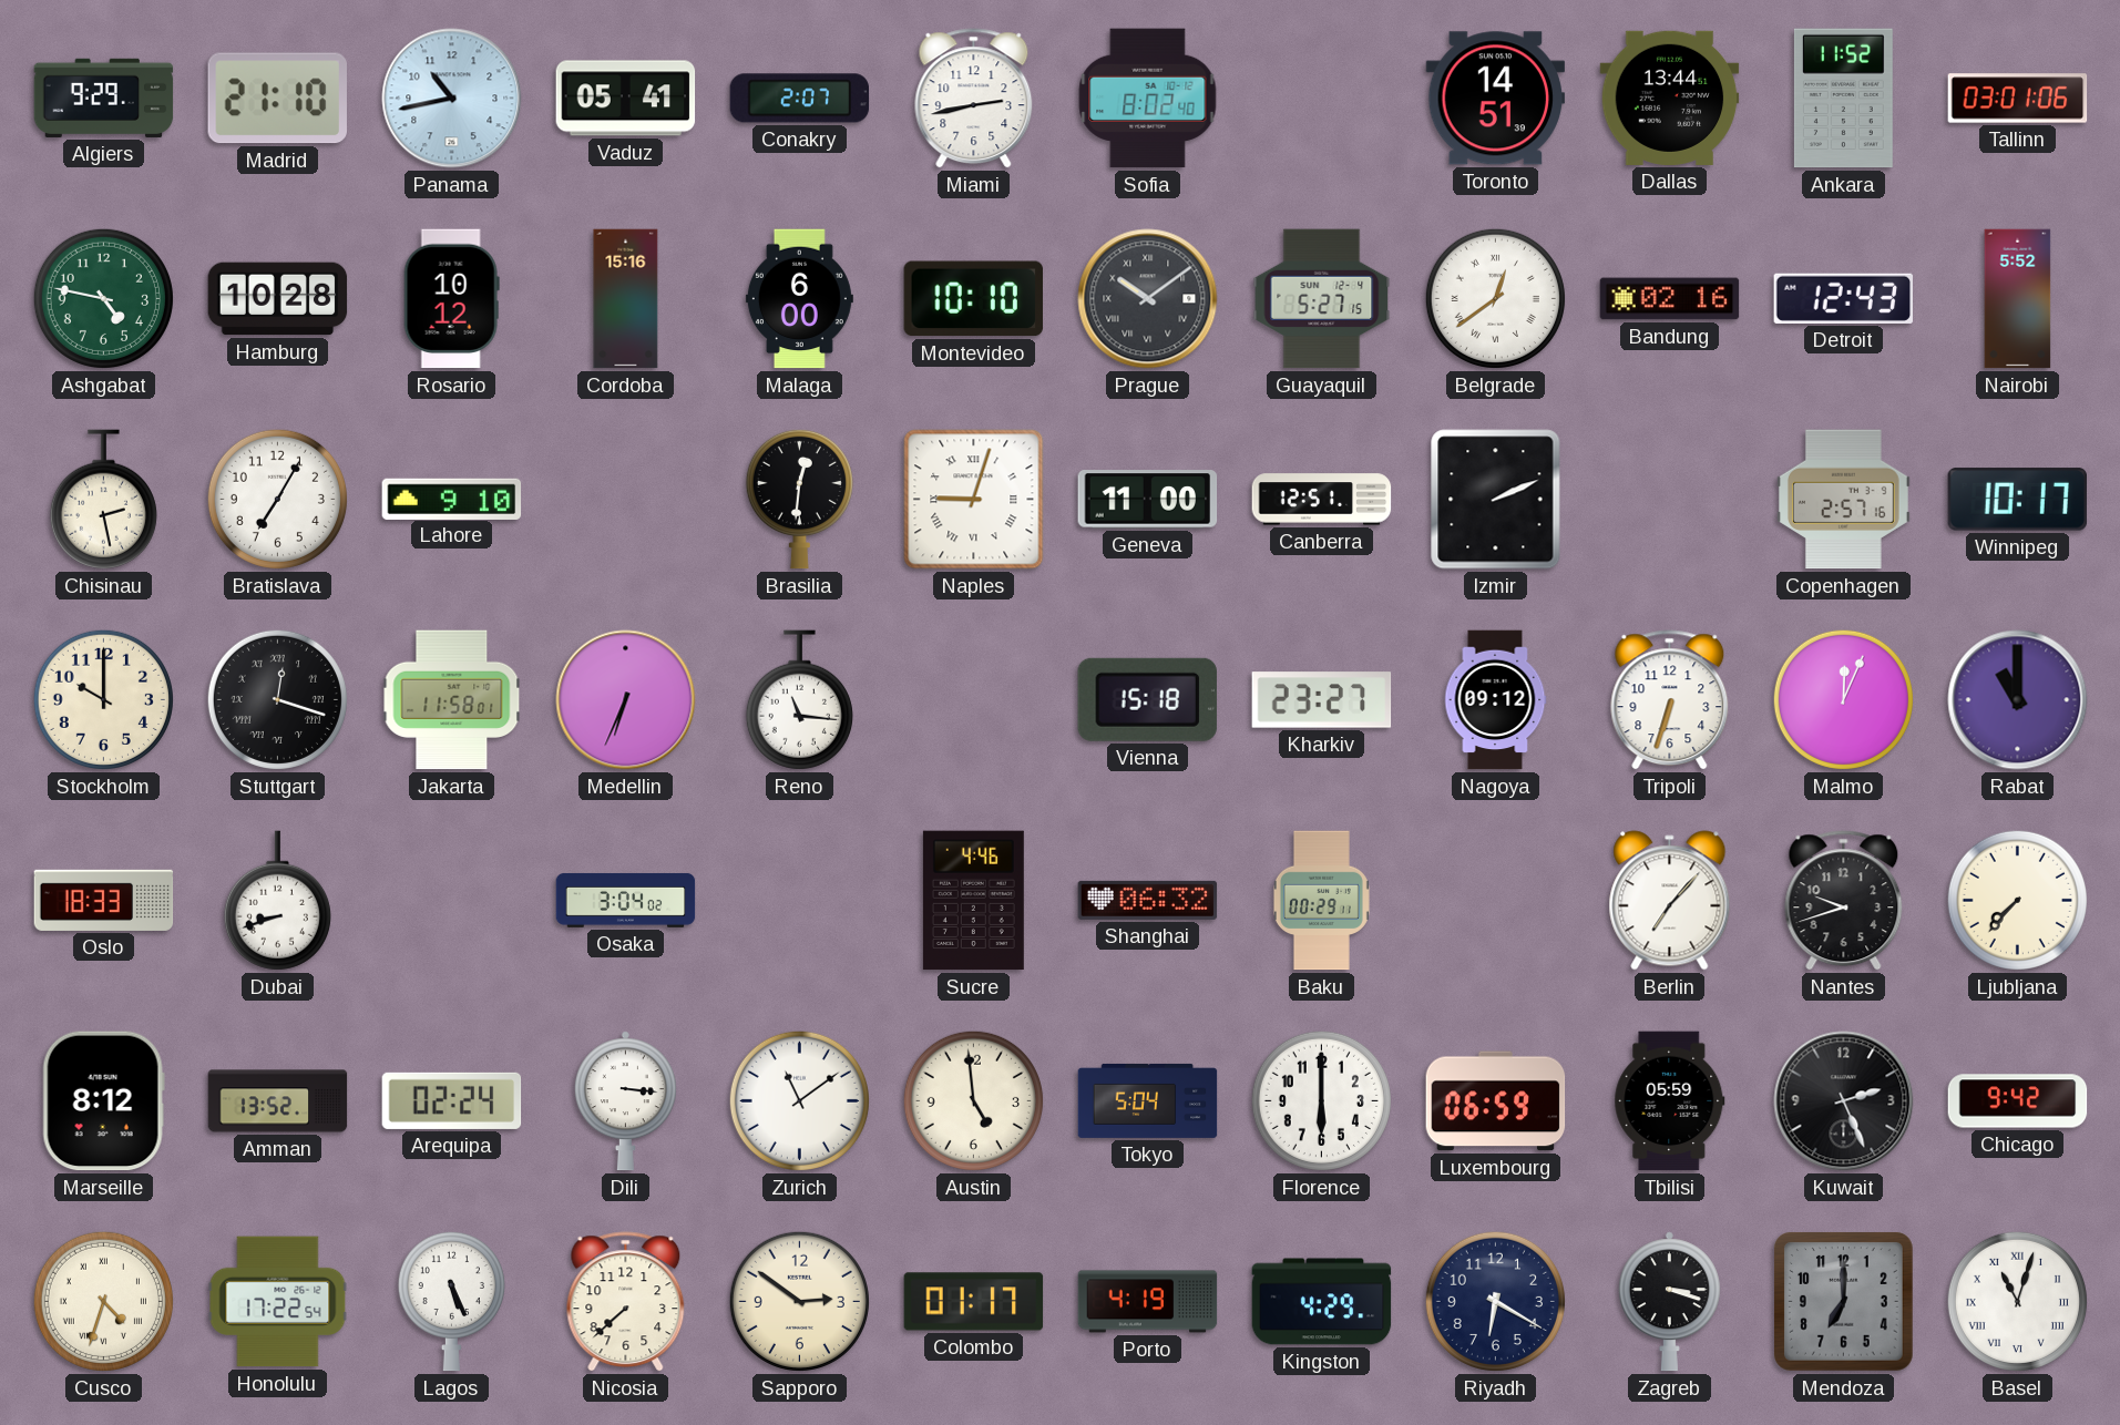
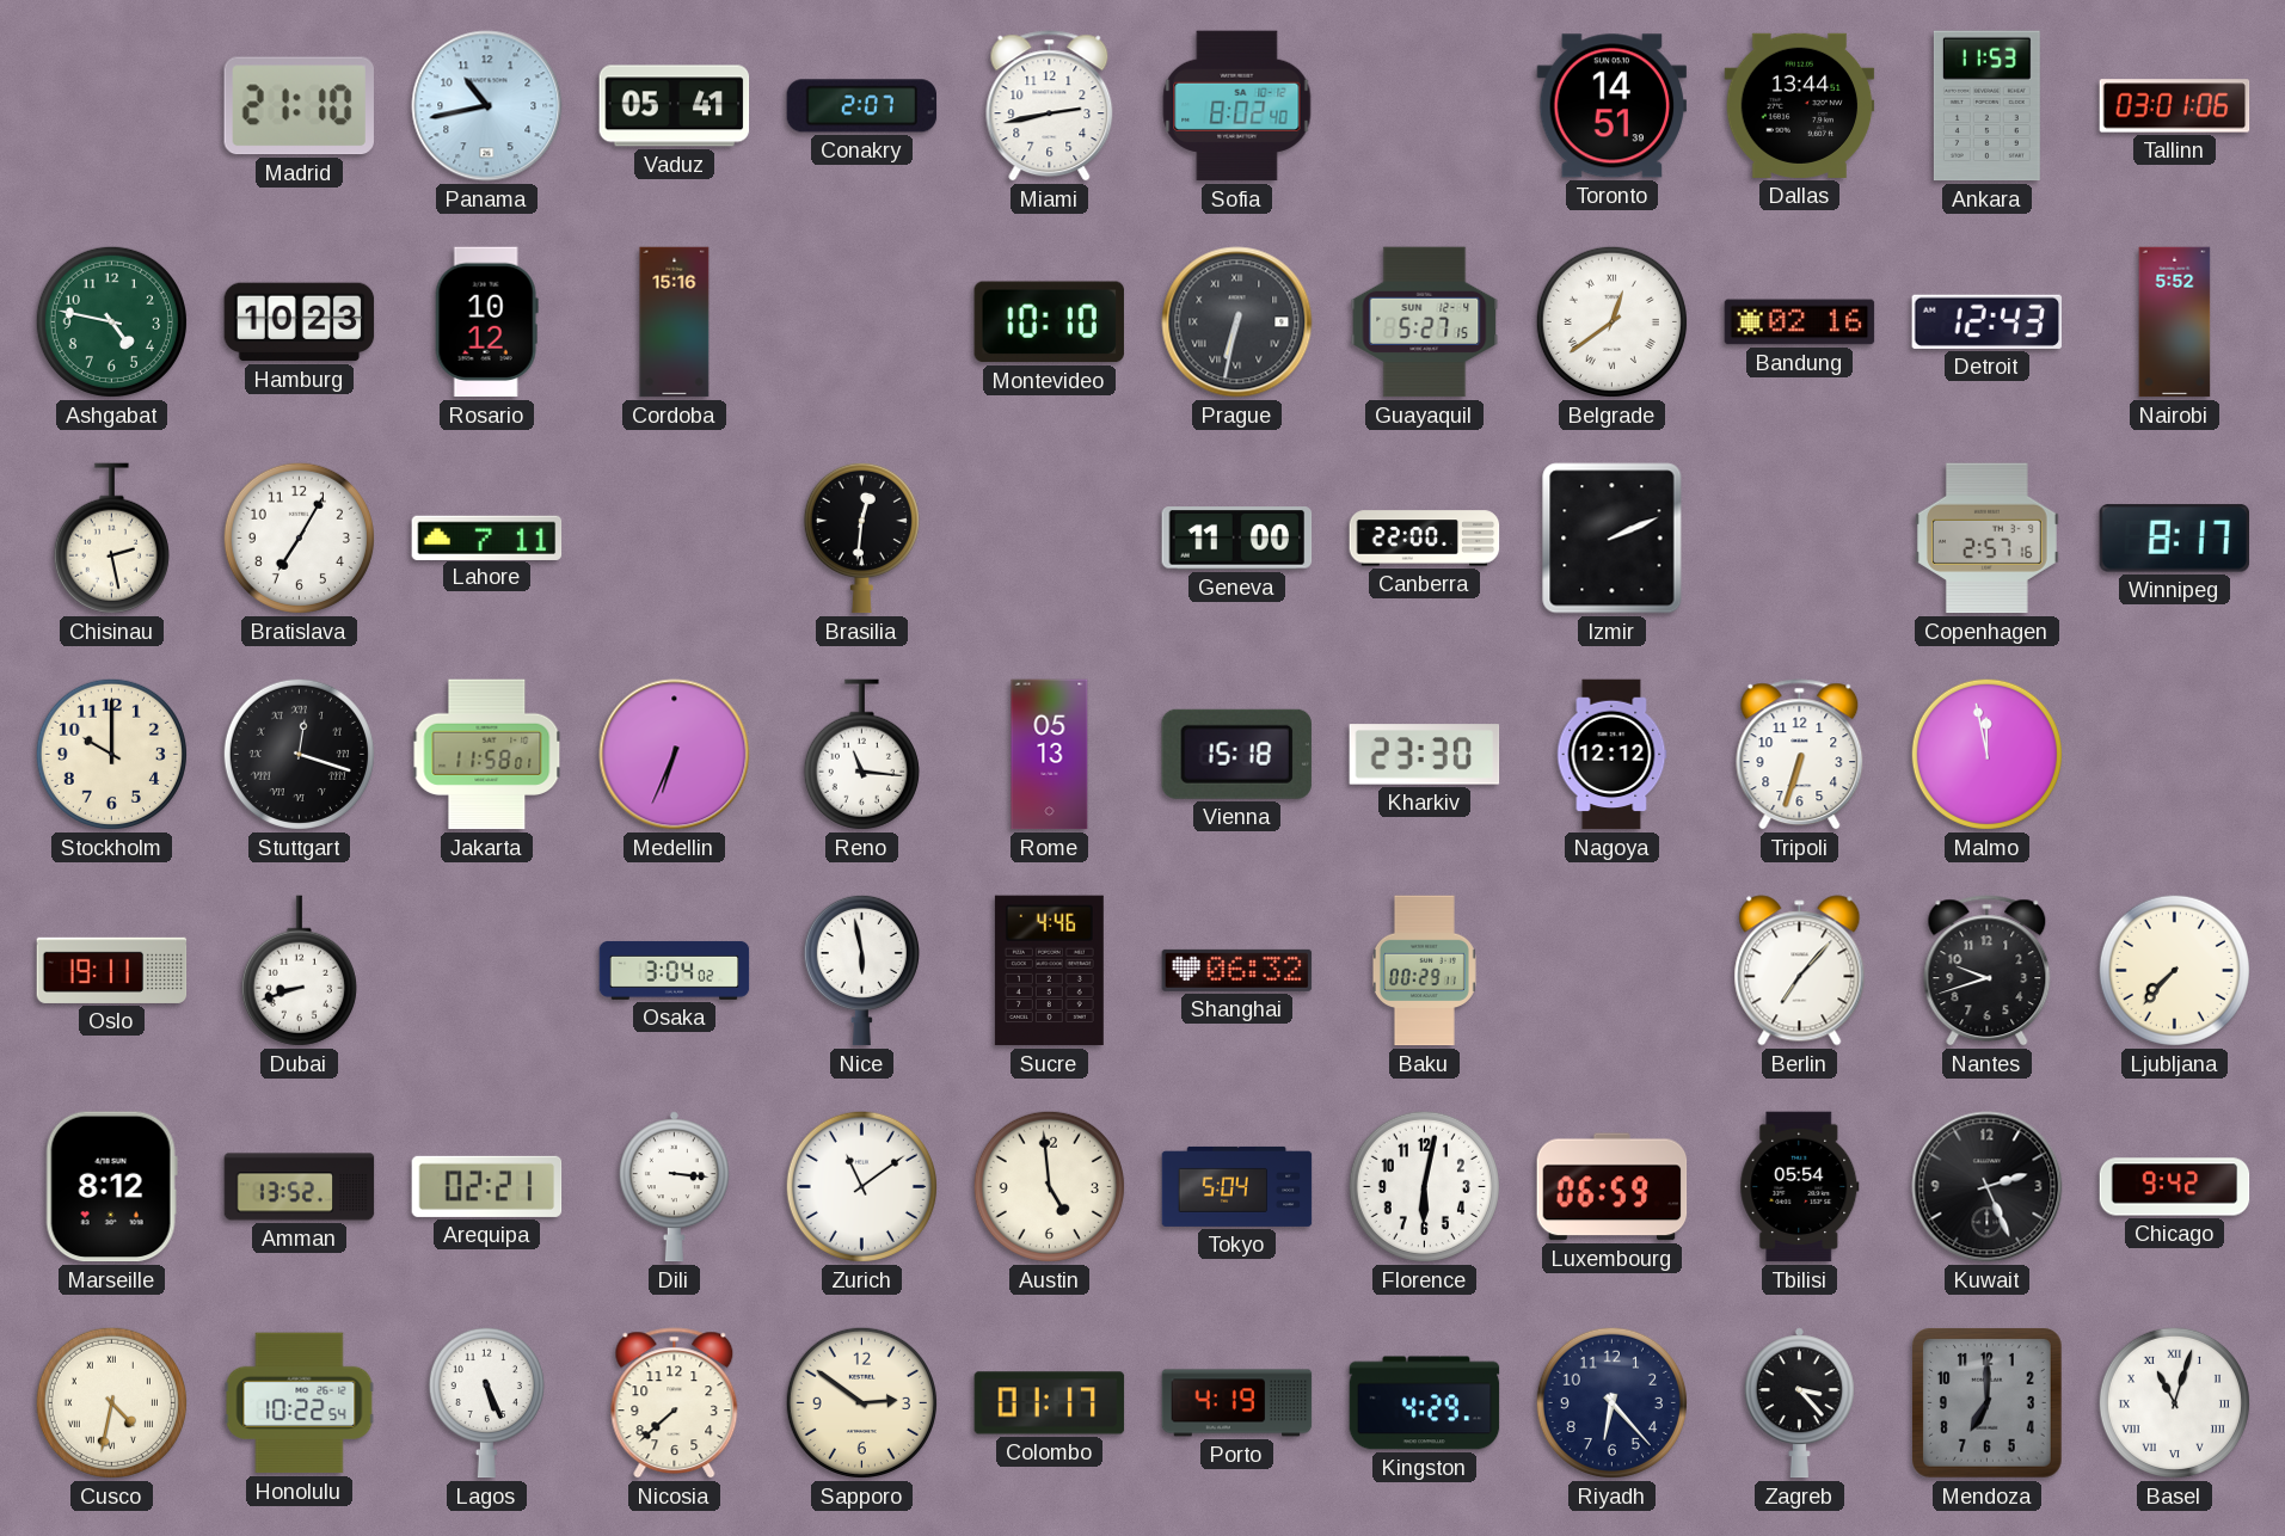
Algiers: 9:29 -> none
Ankara: 11:52 -> 11:53
Hamburg: 10:28 -> 10:23
Malaga: 6:00 -> none
Prague: 10:09 -> 6:32
Lahore: 9:10 -> 7:11
Naples: 9:03 -> none
Canberra: 12:51 -> 22:00
Winnipeg: 10:17 -> 8:17
Rome: none -> 05:13
Kharkiv: 23:27 -> 23:30
Nagoya: 09:12 -> 12:12
Malmo: 12:04 -> 11:58
Rabat: 11:00 -> none
Oslo: 18:33 -> 19:11
Nice: none -> 5:58
Arequipa: 02:24 -> 02:21
Florence: 6:00 -> 6:02
Tbilisi: 05:59 -> 05:54
Cusco: 4:33 -> 4:32
Honolulu: 17:22 -> 10:22
Riyadh: 6:20 -> 6:23
Zagreb: 3:18 -> 3:23
